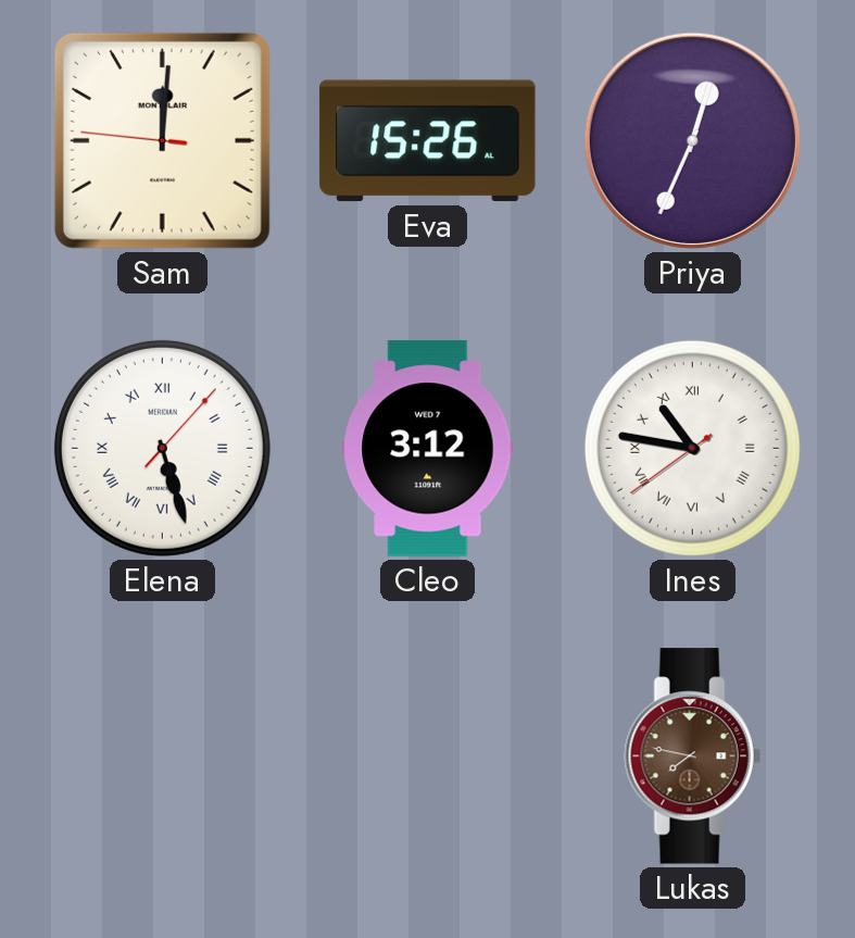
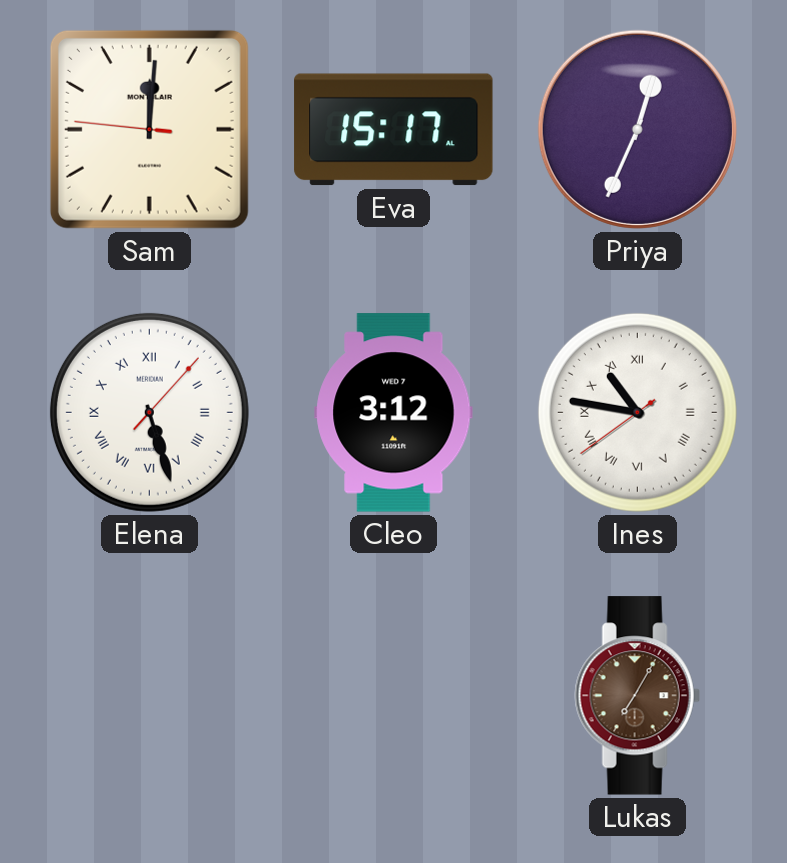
Eva: 15:26 -> 15:17
Lukas: 7:47 -> 7:05
